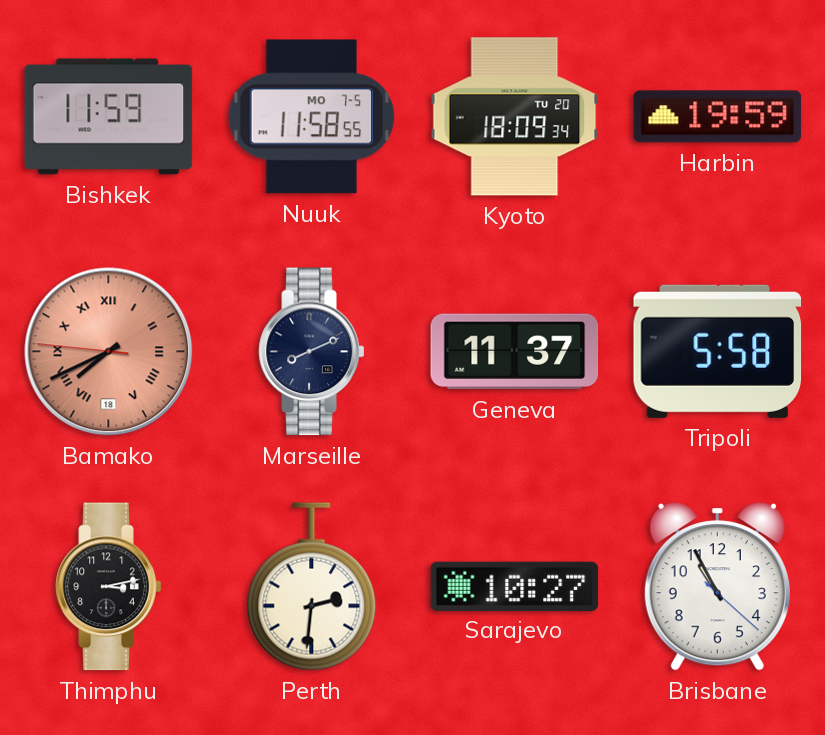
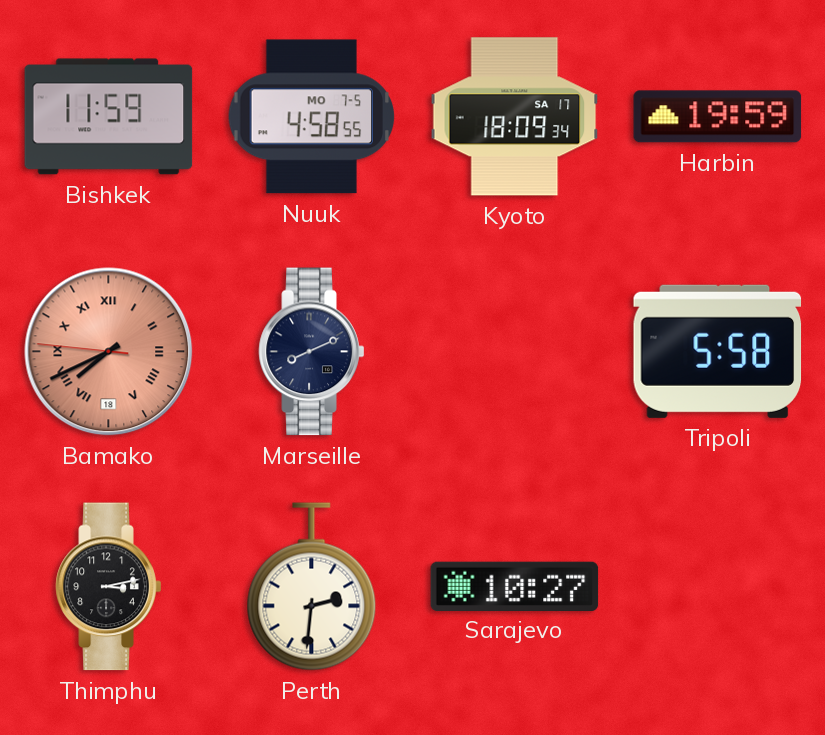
Nuuk: 11:58 -> 4:58
Kyoto date: TU 20 -> SA 17
Geneva: 11:37 -> none
Brisbane: 10:55 -> none
